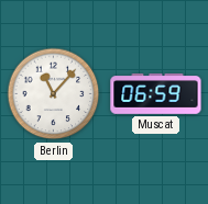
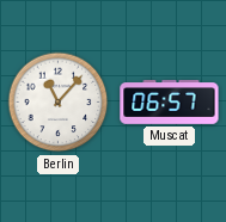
Muscat: 06:59 -> 06:57
